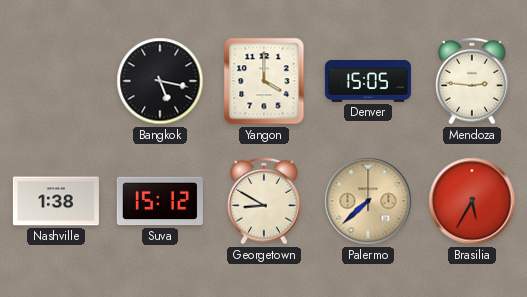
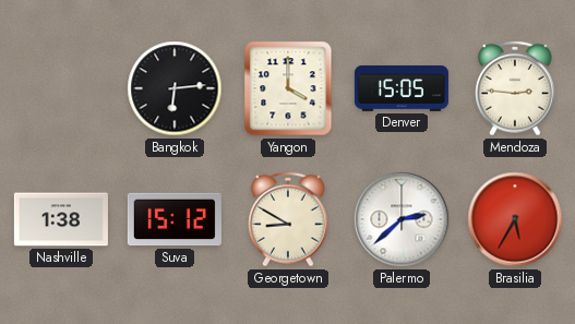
Bangkok: 5:17 -> 6:14
Palermo: 7:38 -> 2:38
Palermo dial: champagne -> white
